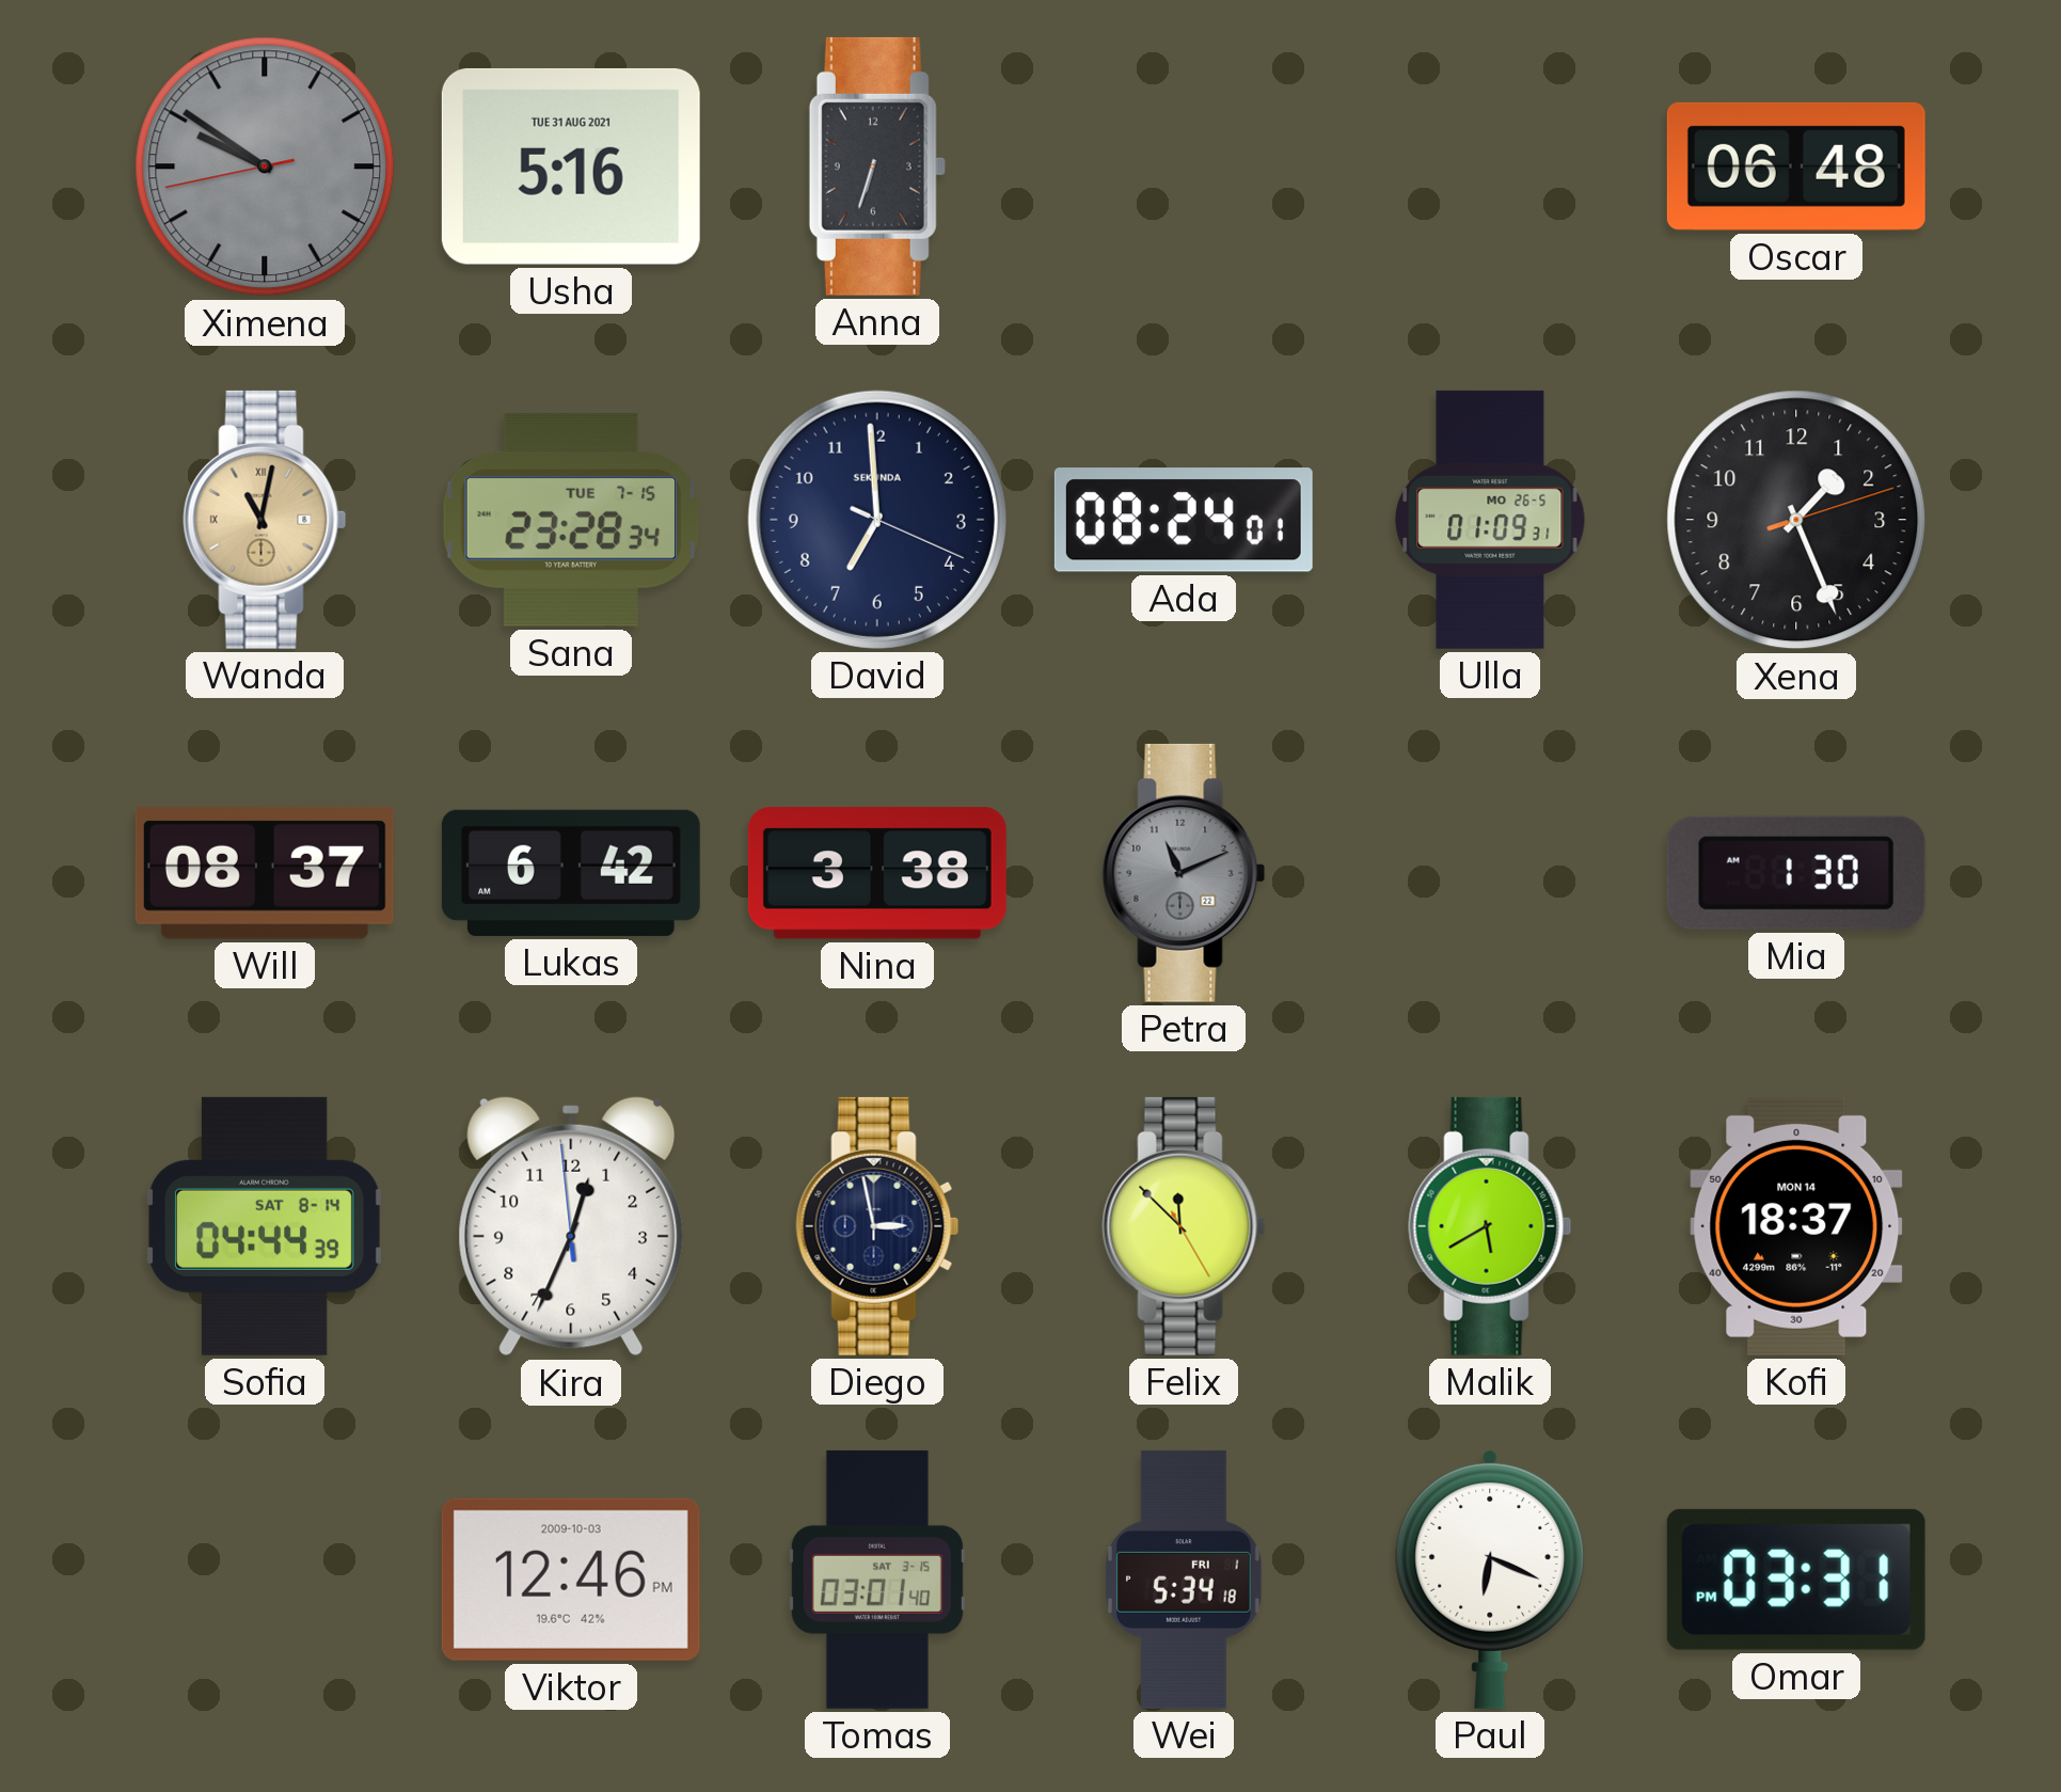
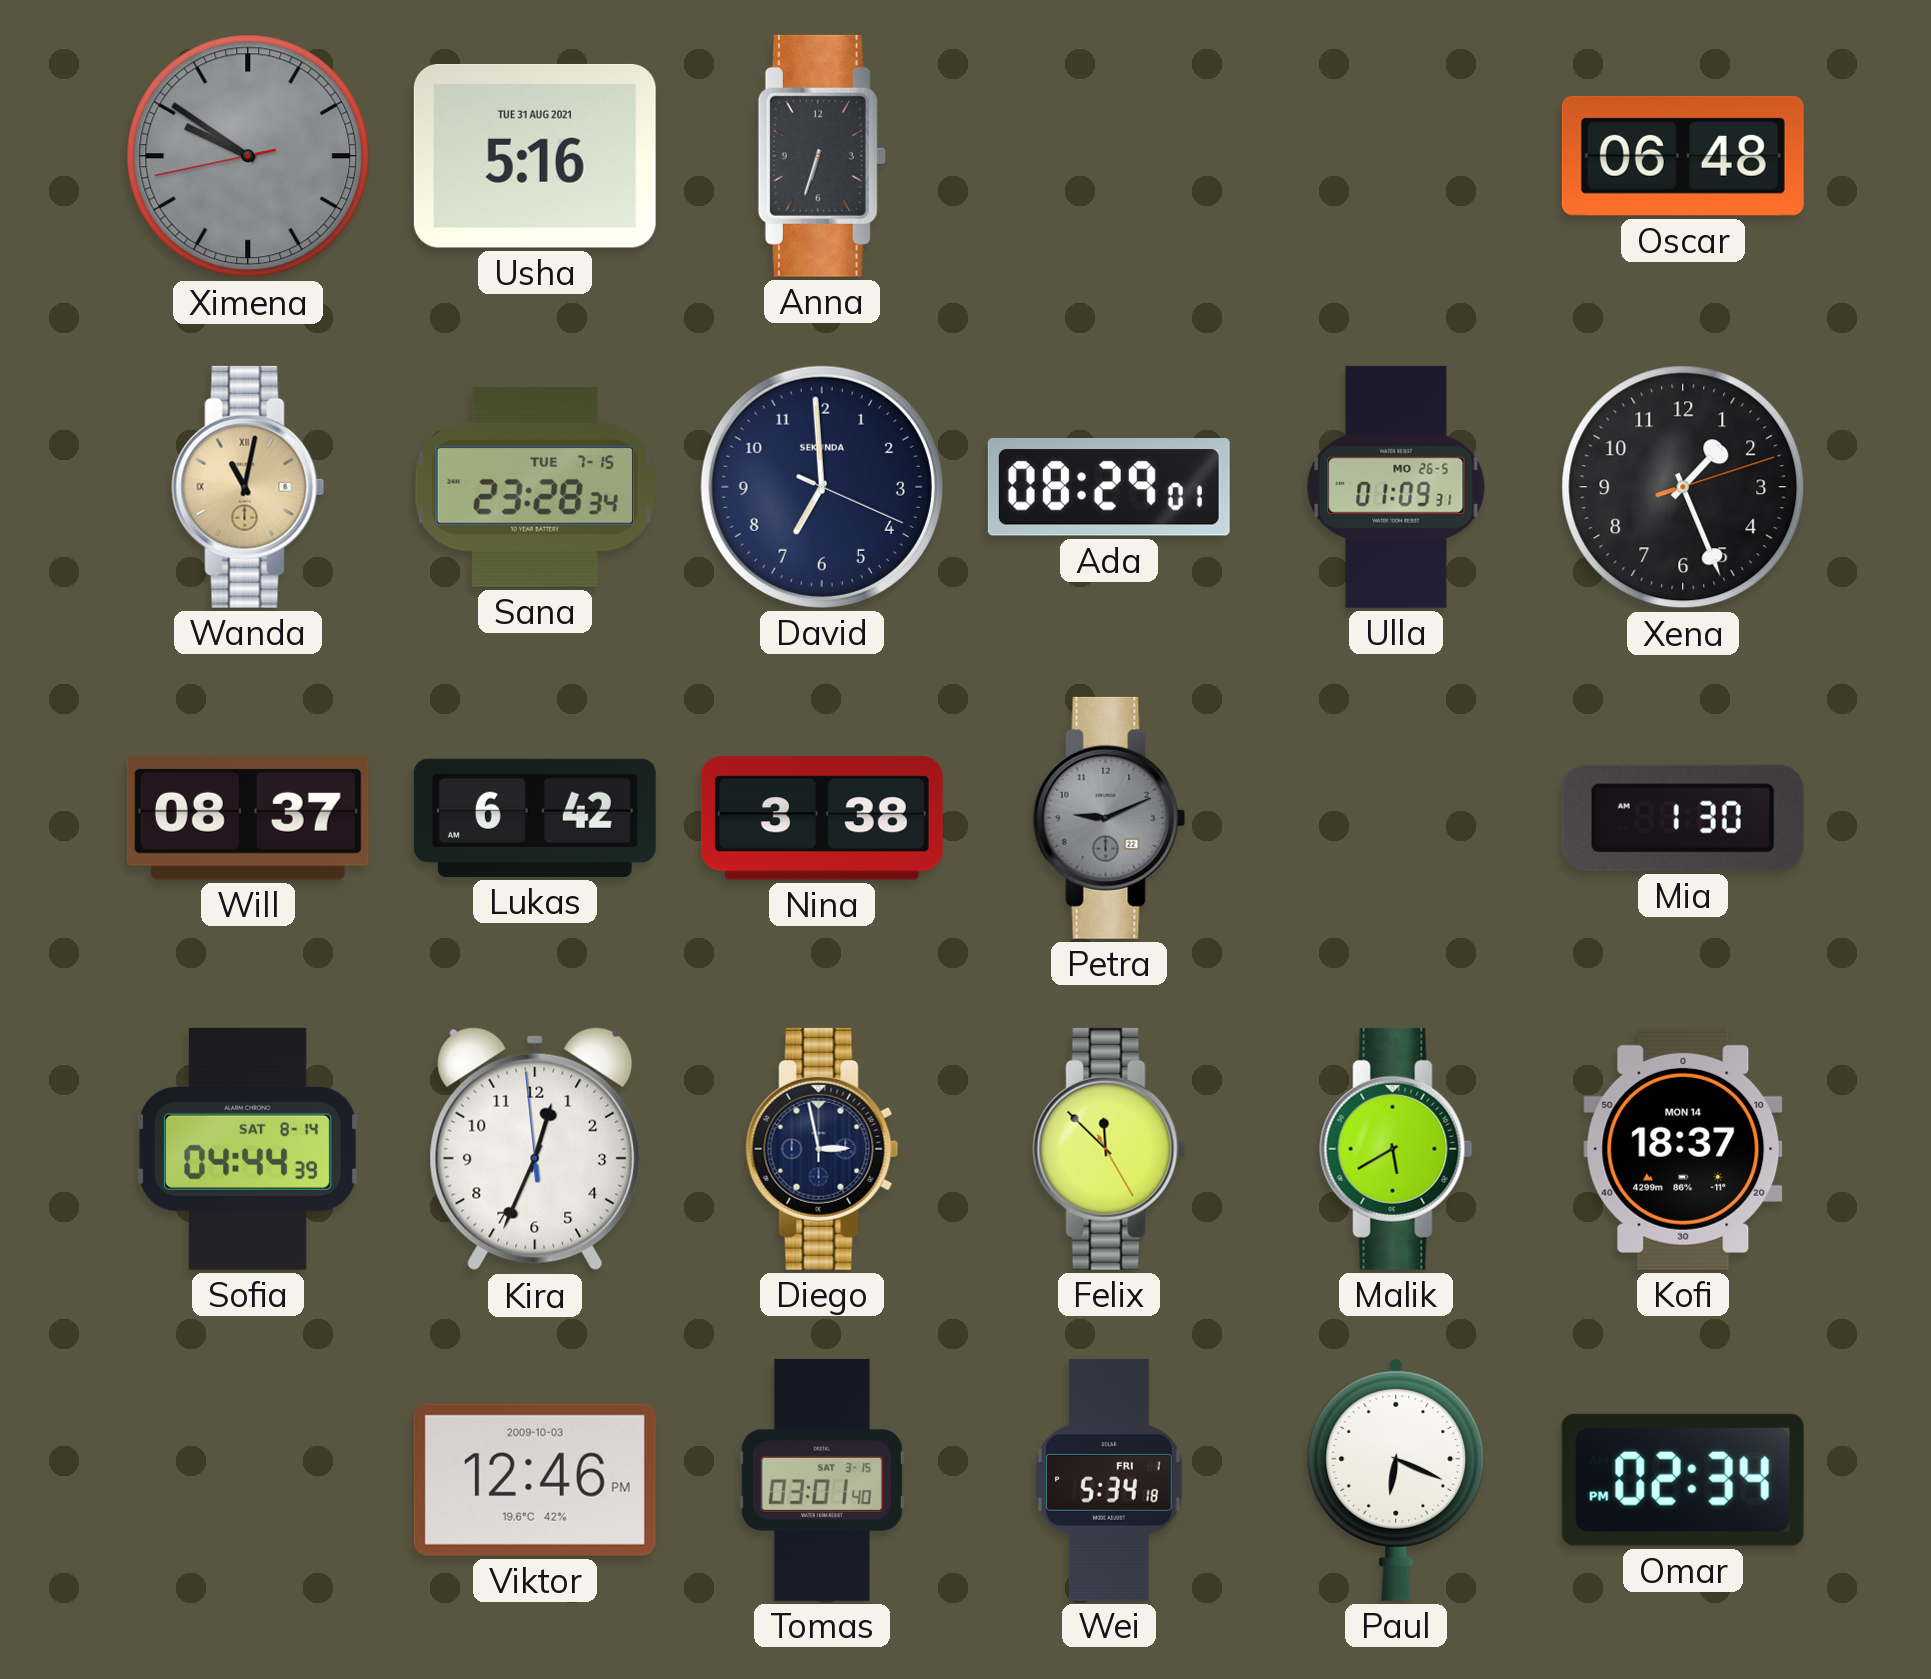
Ada: 08:24 -> 08:29
Petra: 11:11 -> 9:11
Omar: 03:31 -> 02:34
